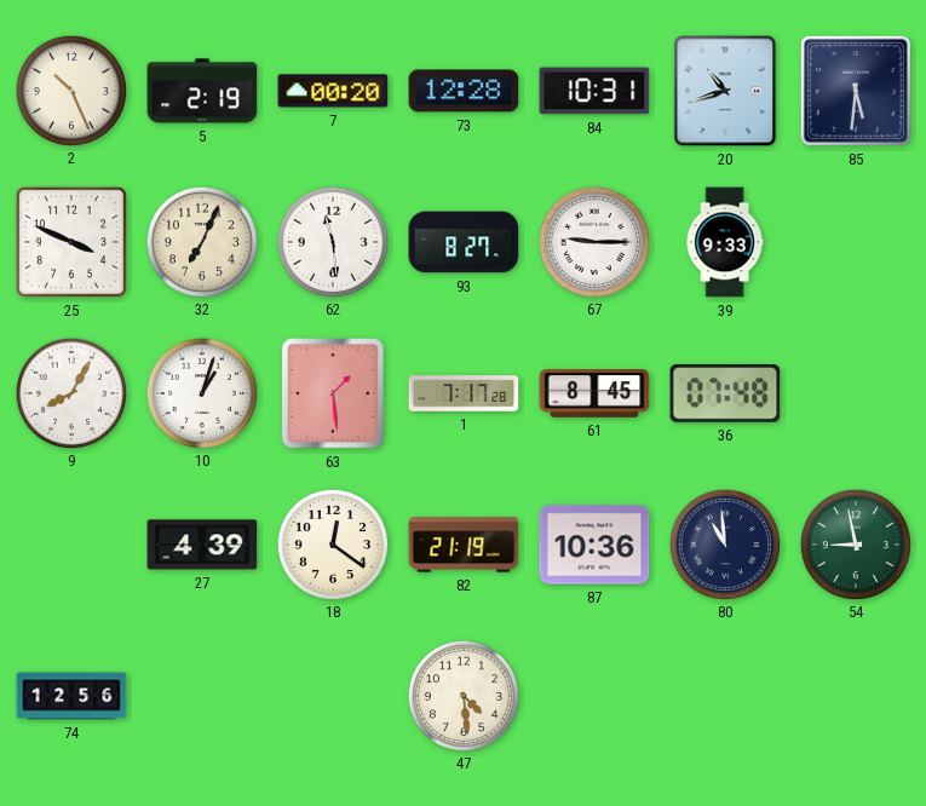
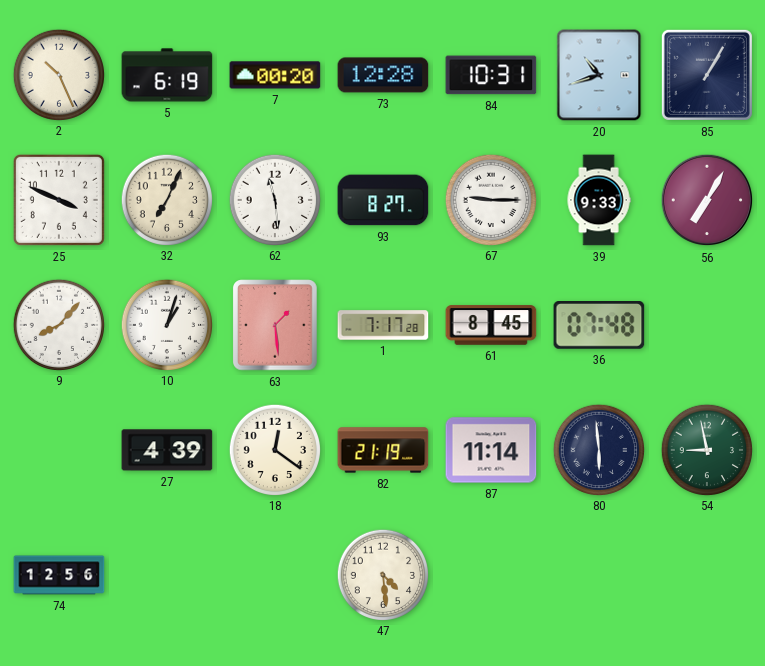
5: 2:19 -> 6:19
85: 5:31 -> 1:05
56: none -> 7:05
9: 8:05 -> 8:07
87: 10:36 -> 11:14
80: 10:59 -> 5:59
